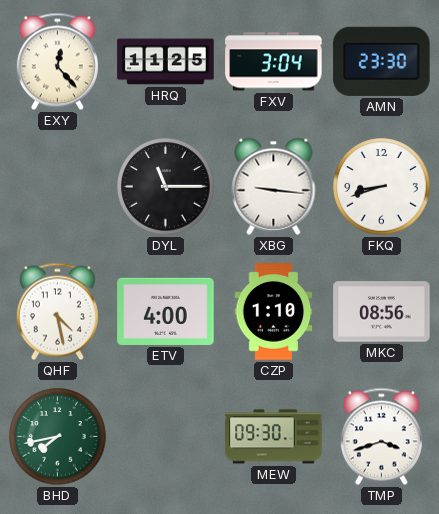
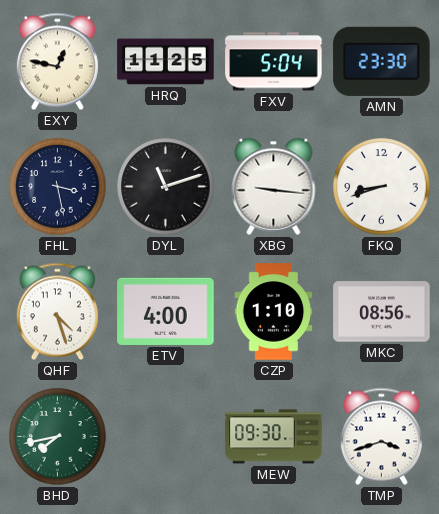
EXY: 12:23 -> 12:47
FXV: 3:04 -> 5:04
FHL: none -> 3:28
DYL: 11:15 -> 11:12
QHF: 4:28 -> 4:27
